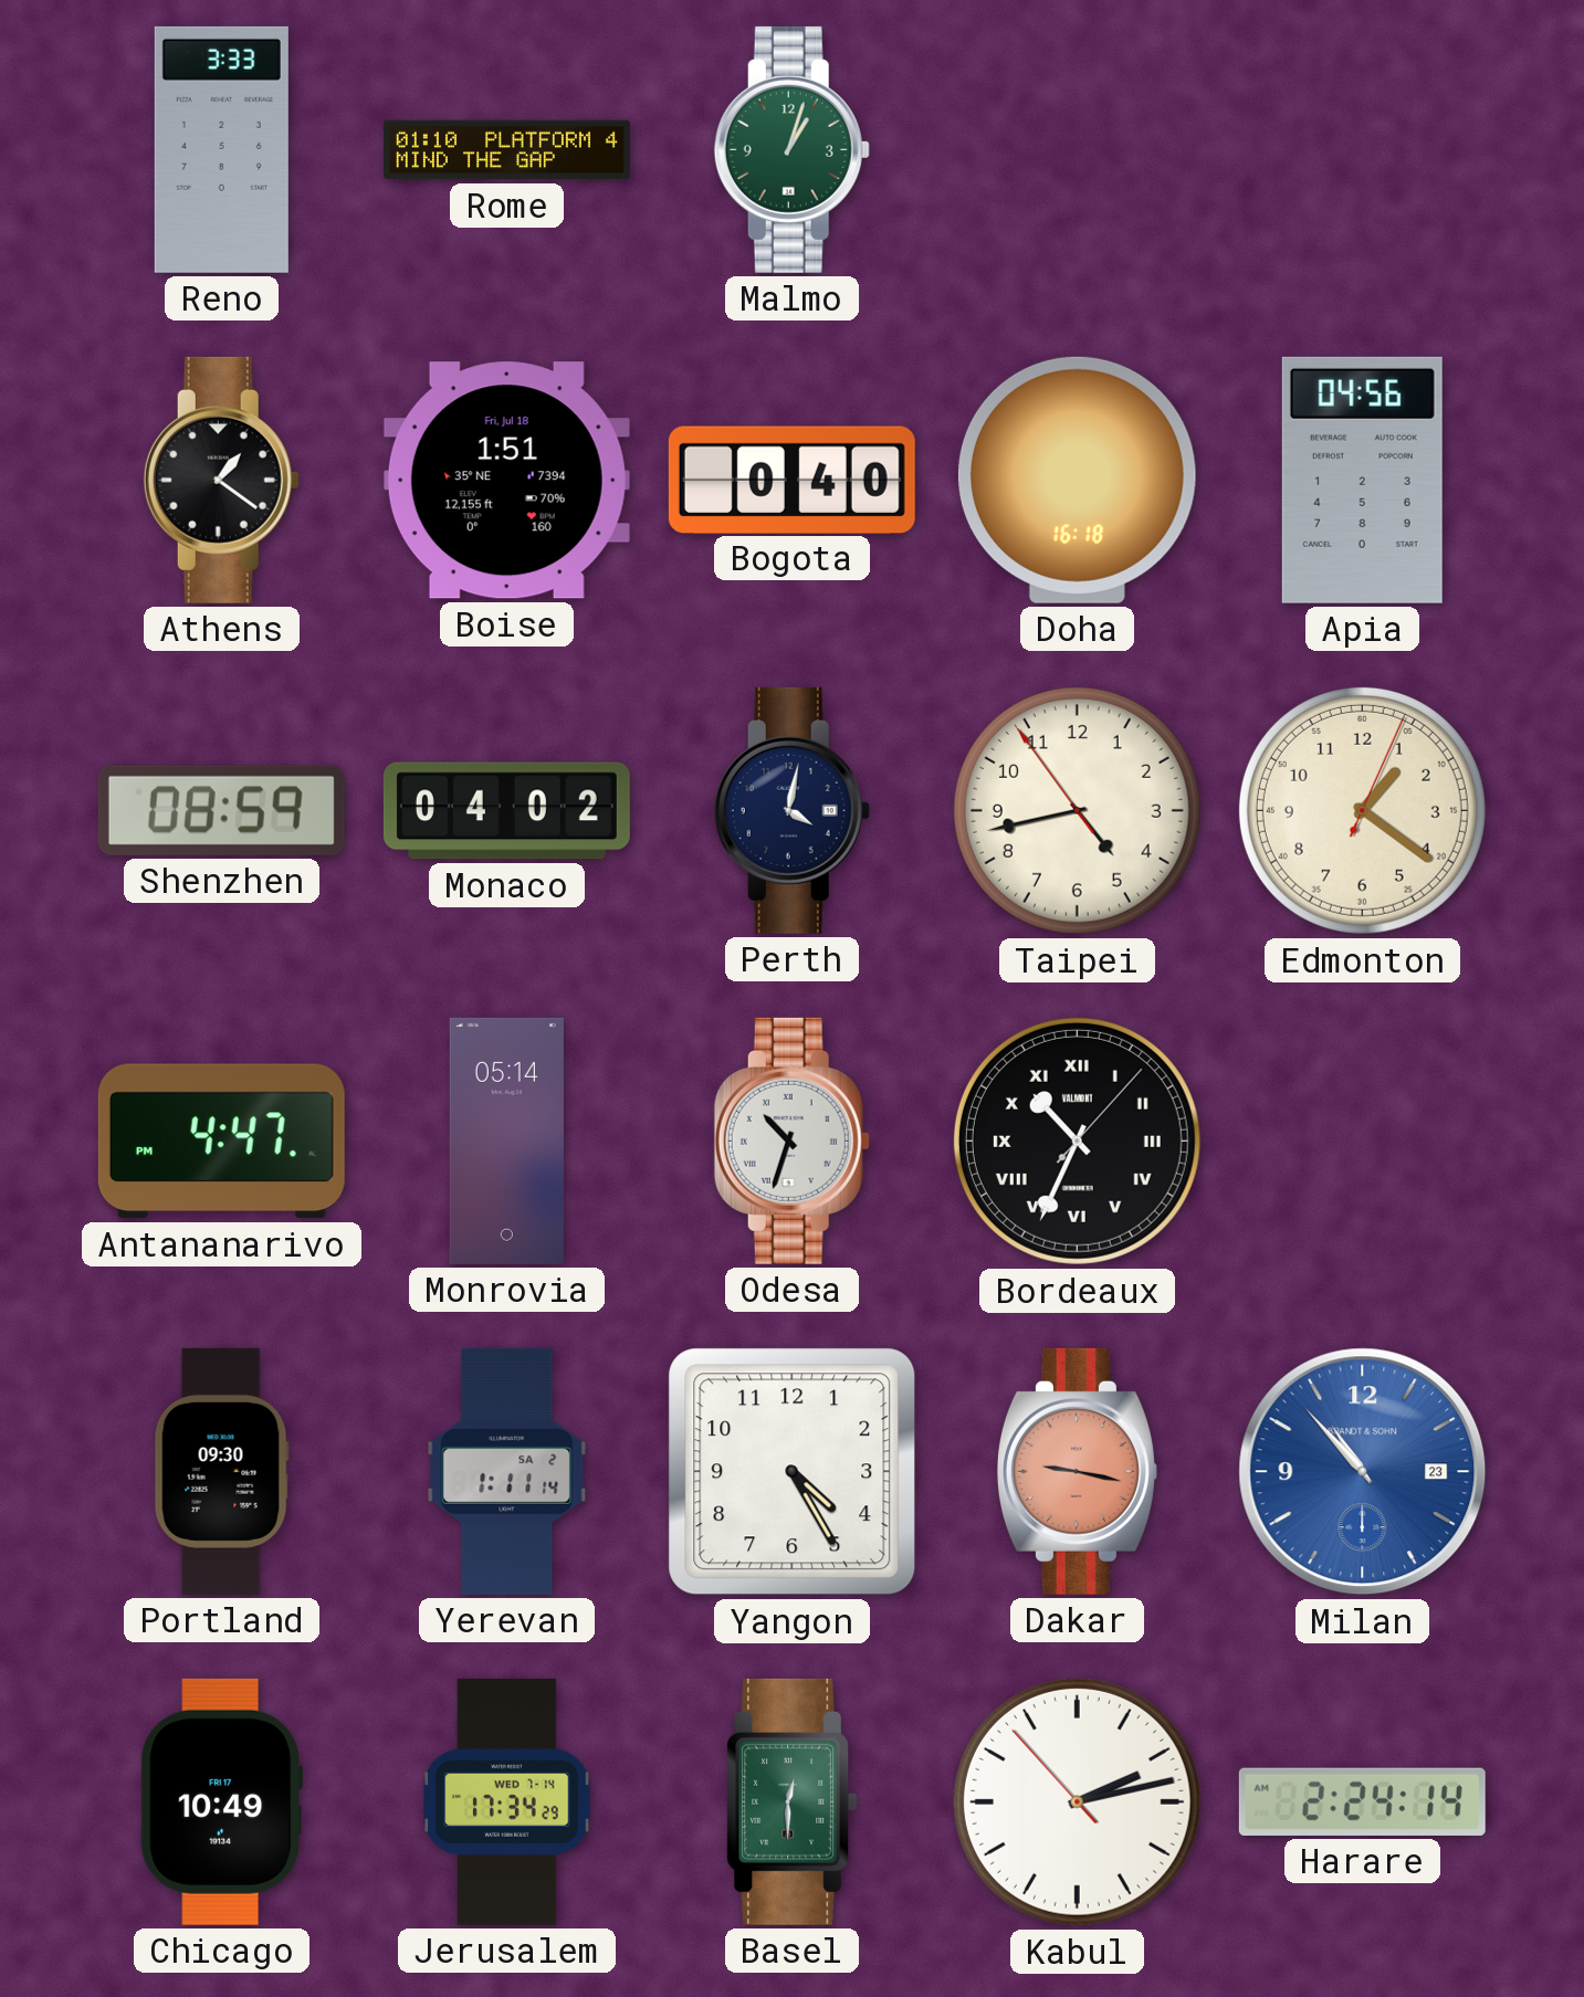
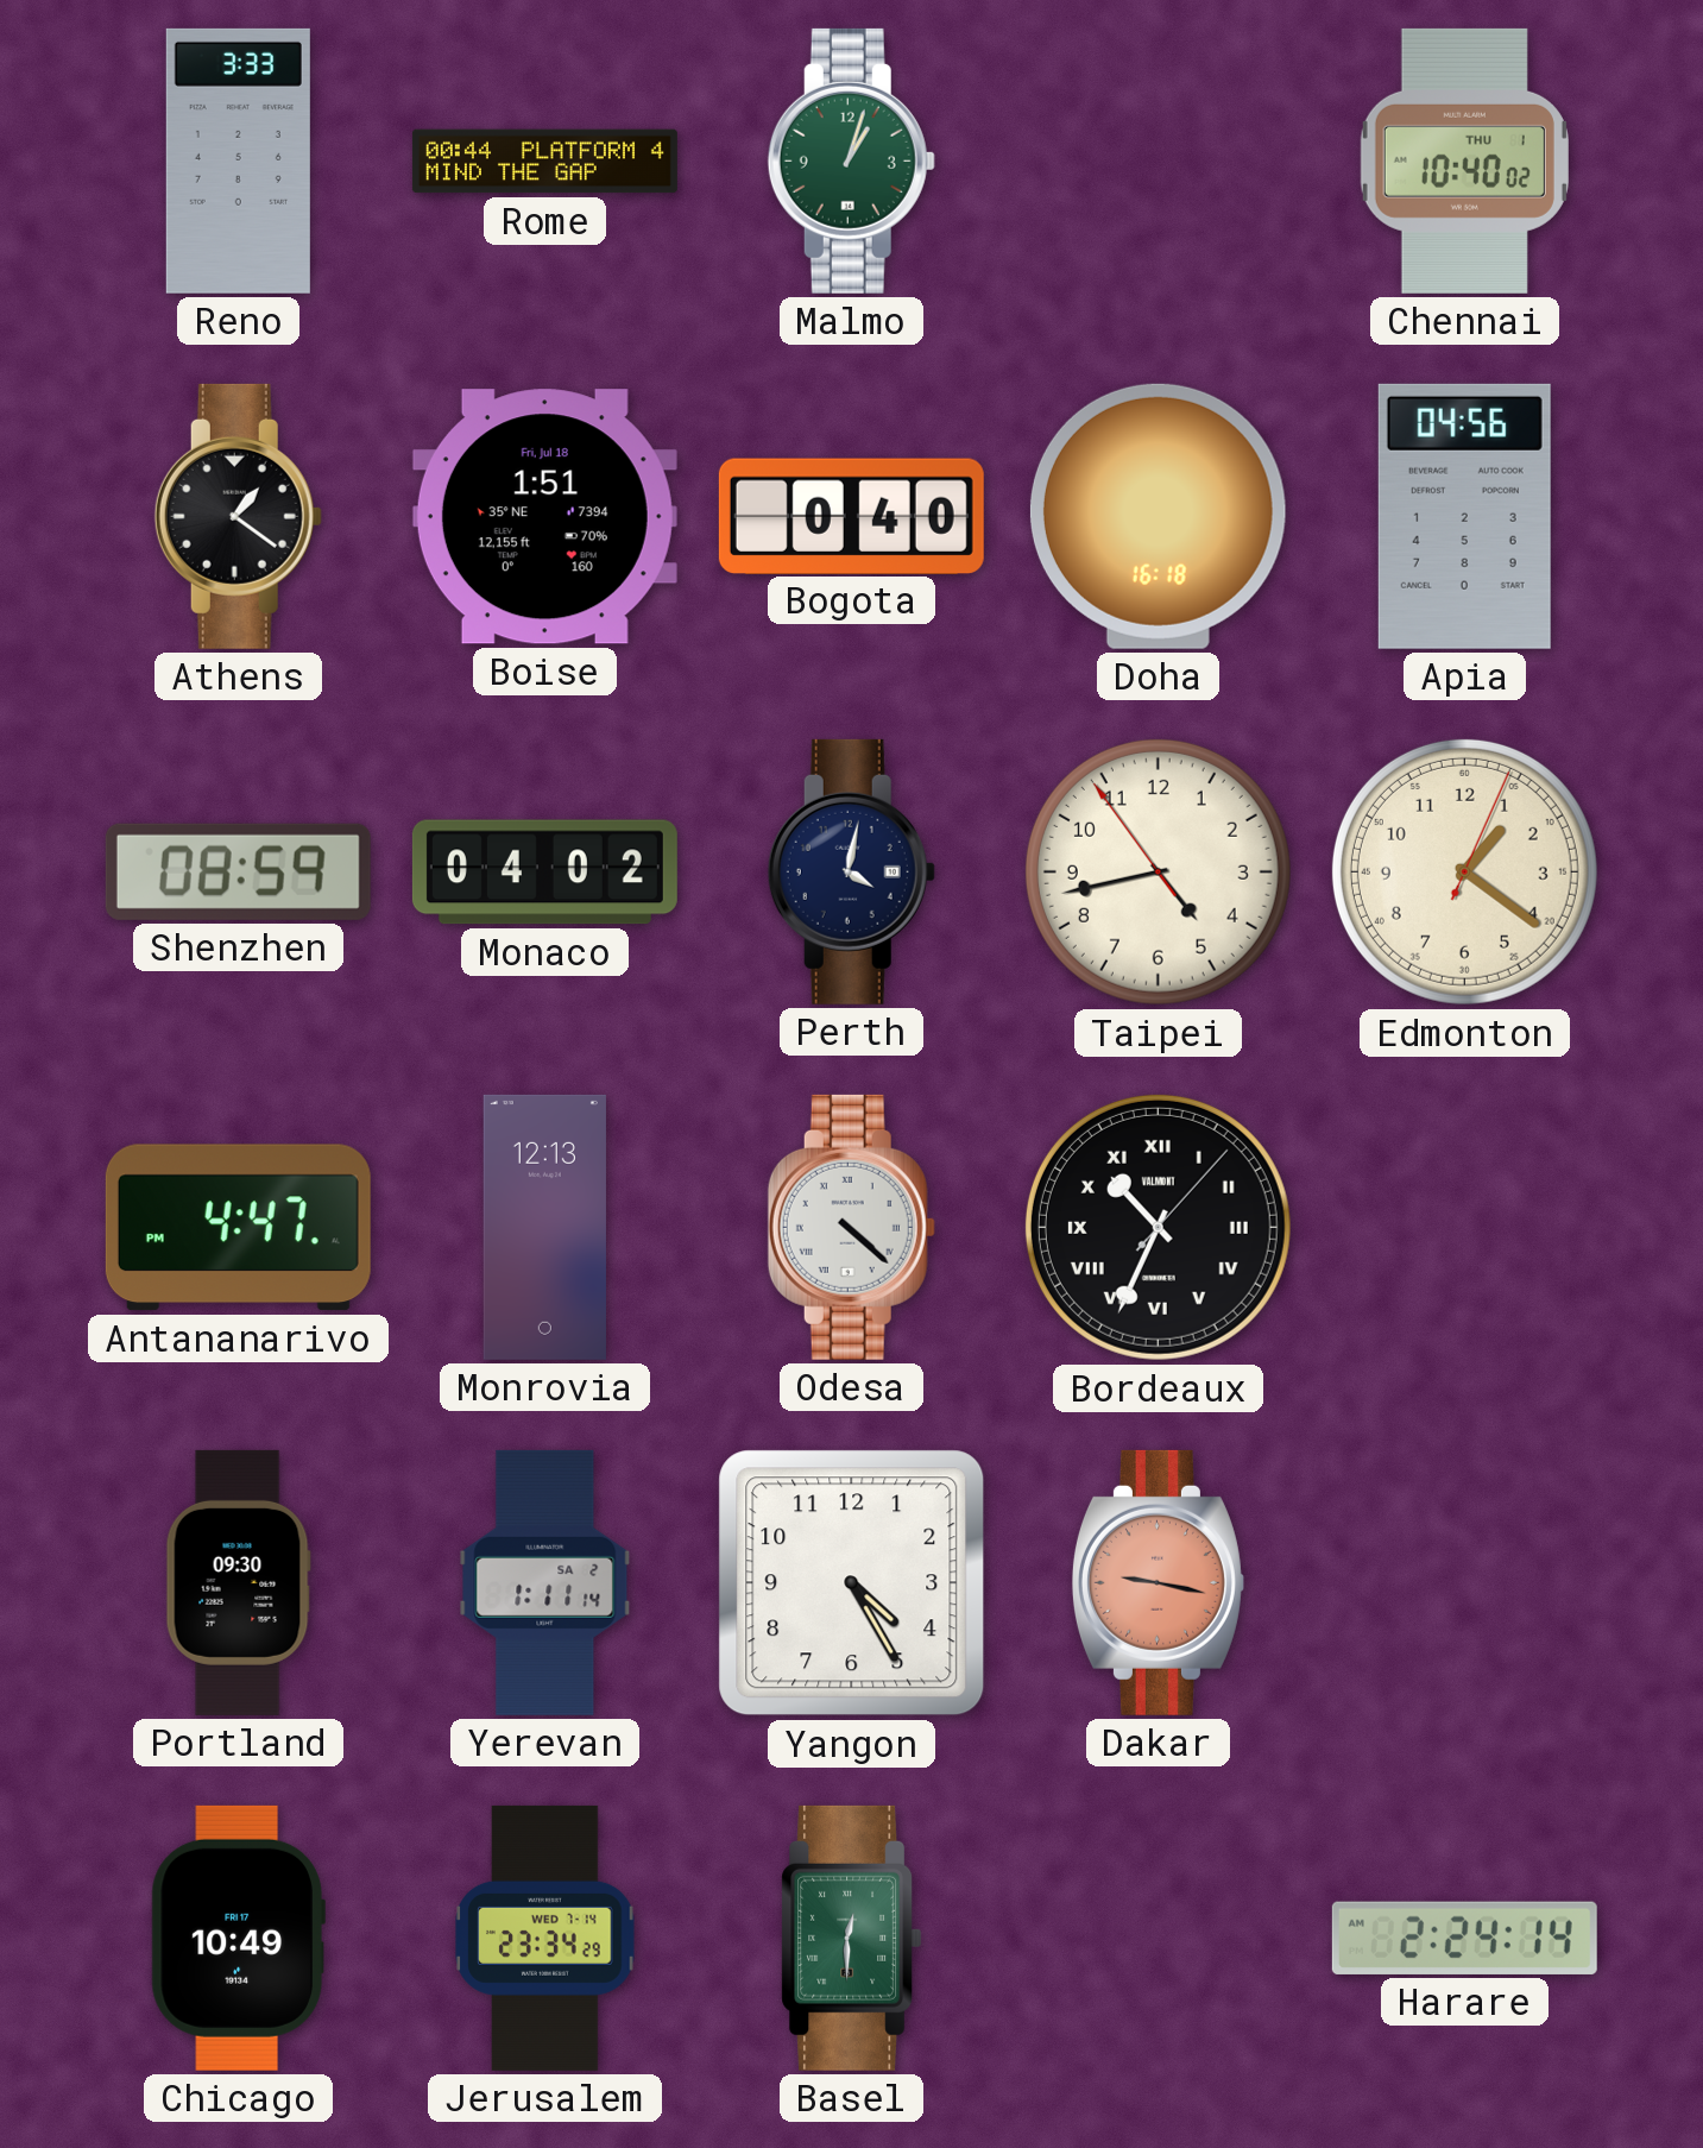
Rome: 01:10 -> 00:44
Chennai: none -> 10:40
Monrovia: 05:14 -> 12:13
Odesa: 10:33 -> 4:22
Milan: 10:53 -> none
Jerusalem: 17:34 -> 23:34
Kabul: 2:12 -> none
